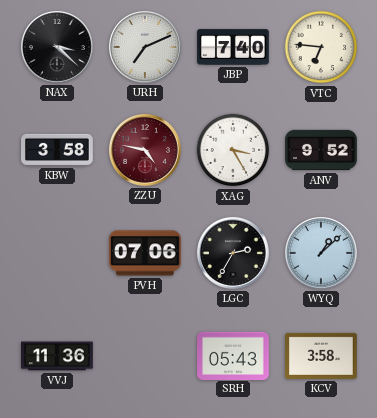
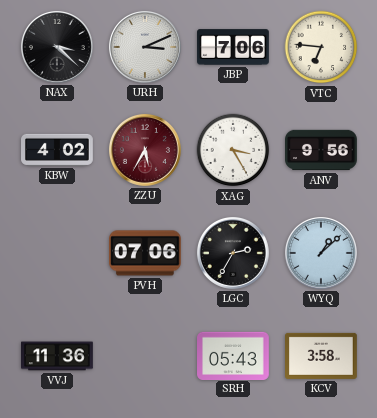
URH: 7:11 -> 3:11
JBP: 7:40 -> 7:06
KBW: 3:58 -> 4:02
ZZU: 4:47 -> 5:35
ANV: 9:52 -> 9:56
